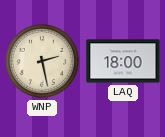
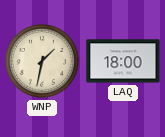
WNP: 2:28 -> 1:32
